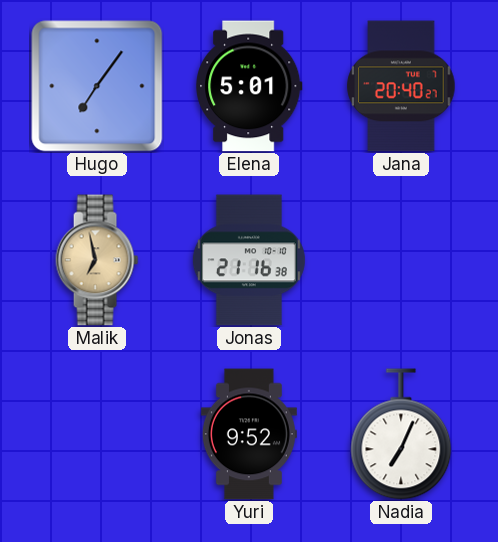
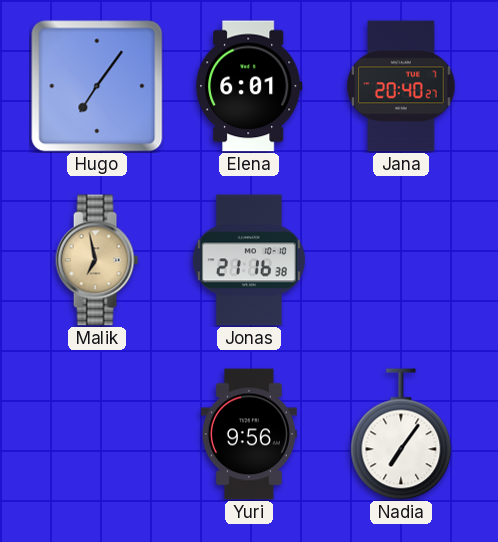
Elena: 5:01 -> 6:01
Yuri: 9:52 -> 9:56
Nadia: 7:04 -> 7:06
